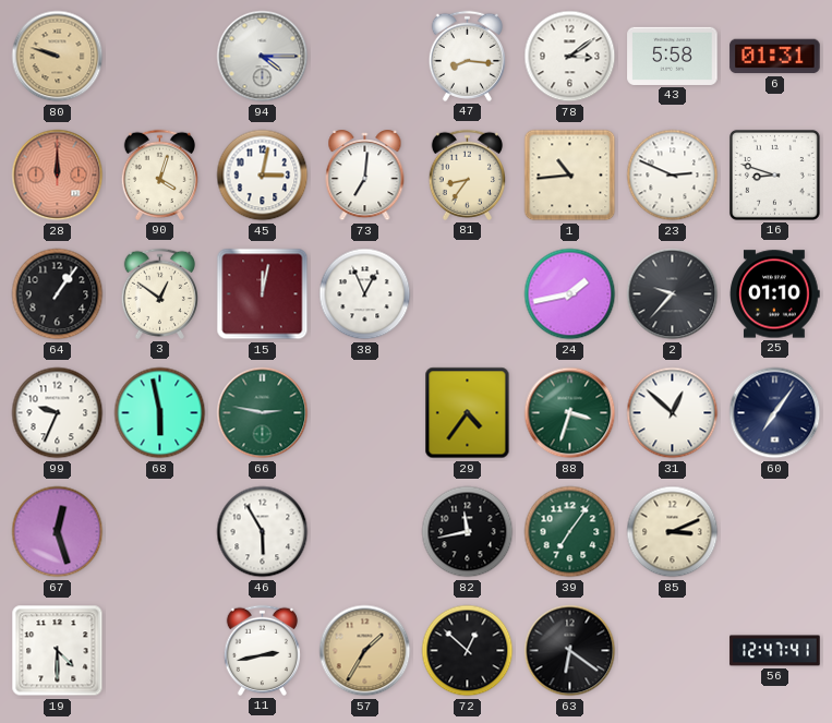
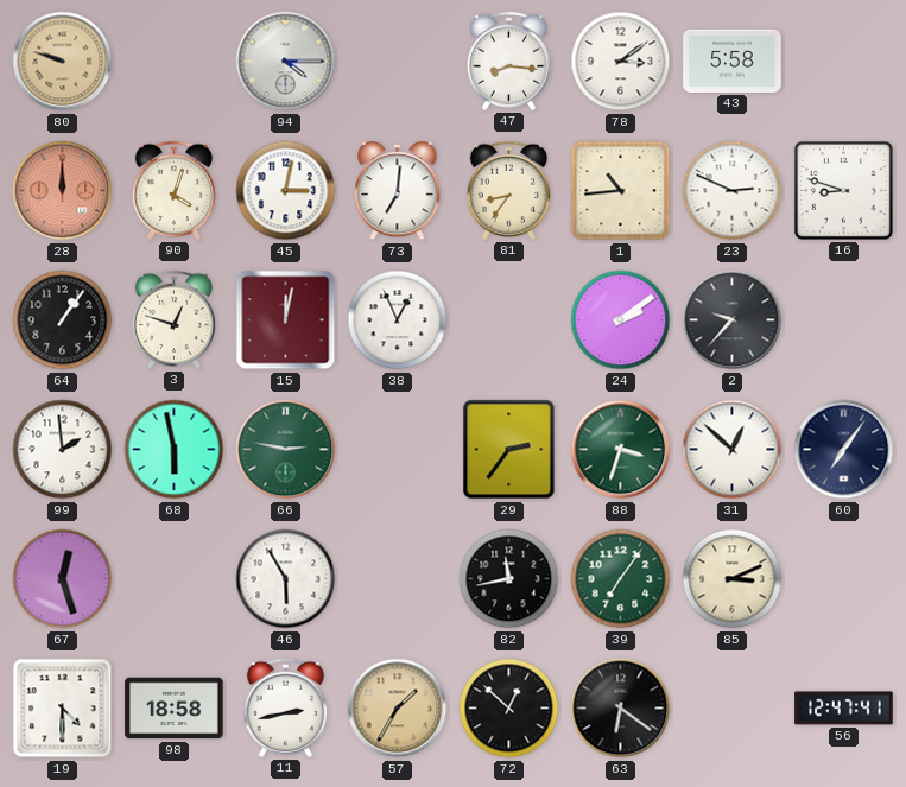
6: 01:31 -> none
3: 12:51 -> 12:48
24: 1:43 -> 2:09
25: 01:10 -> none
99: 9:34 -> 1:59
29: 4:36 -> 2:36
98: none -> 18:58
